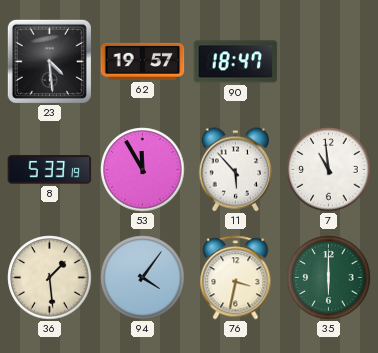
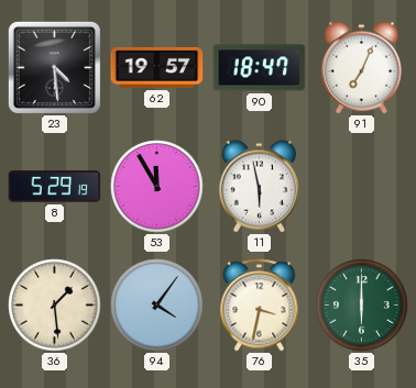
91: none -> 7:04
8: 5:33 -> 5:29
11: 5:53 -> 5:58
7: 10:59 -> none
